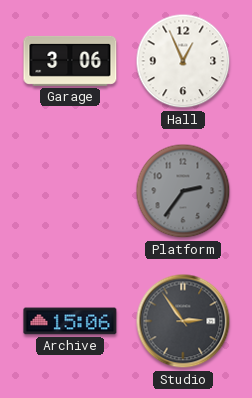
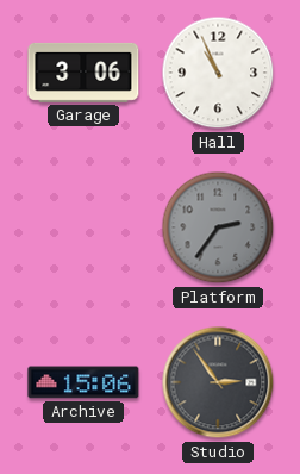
Hall: 12:56 -> 10:56
